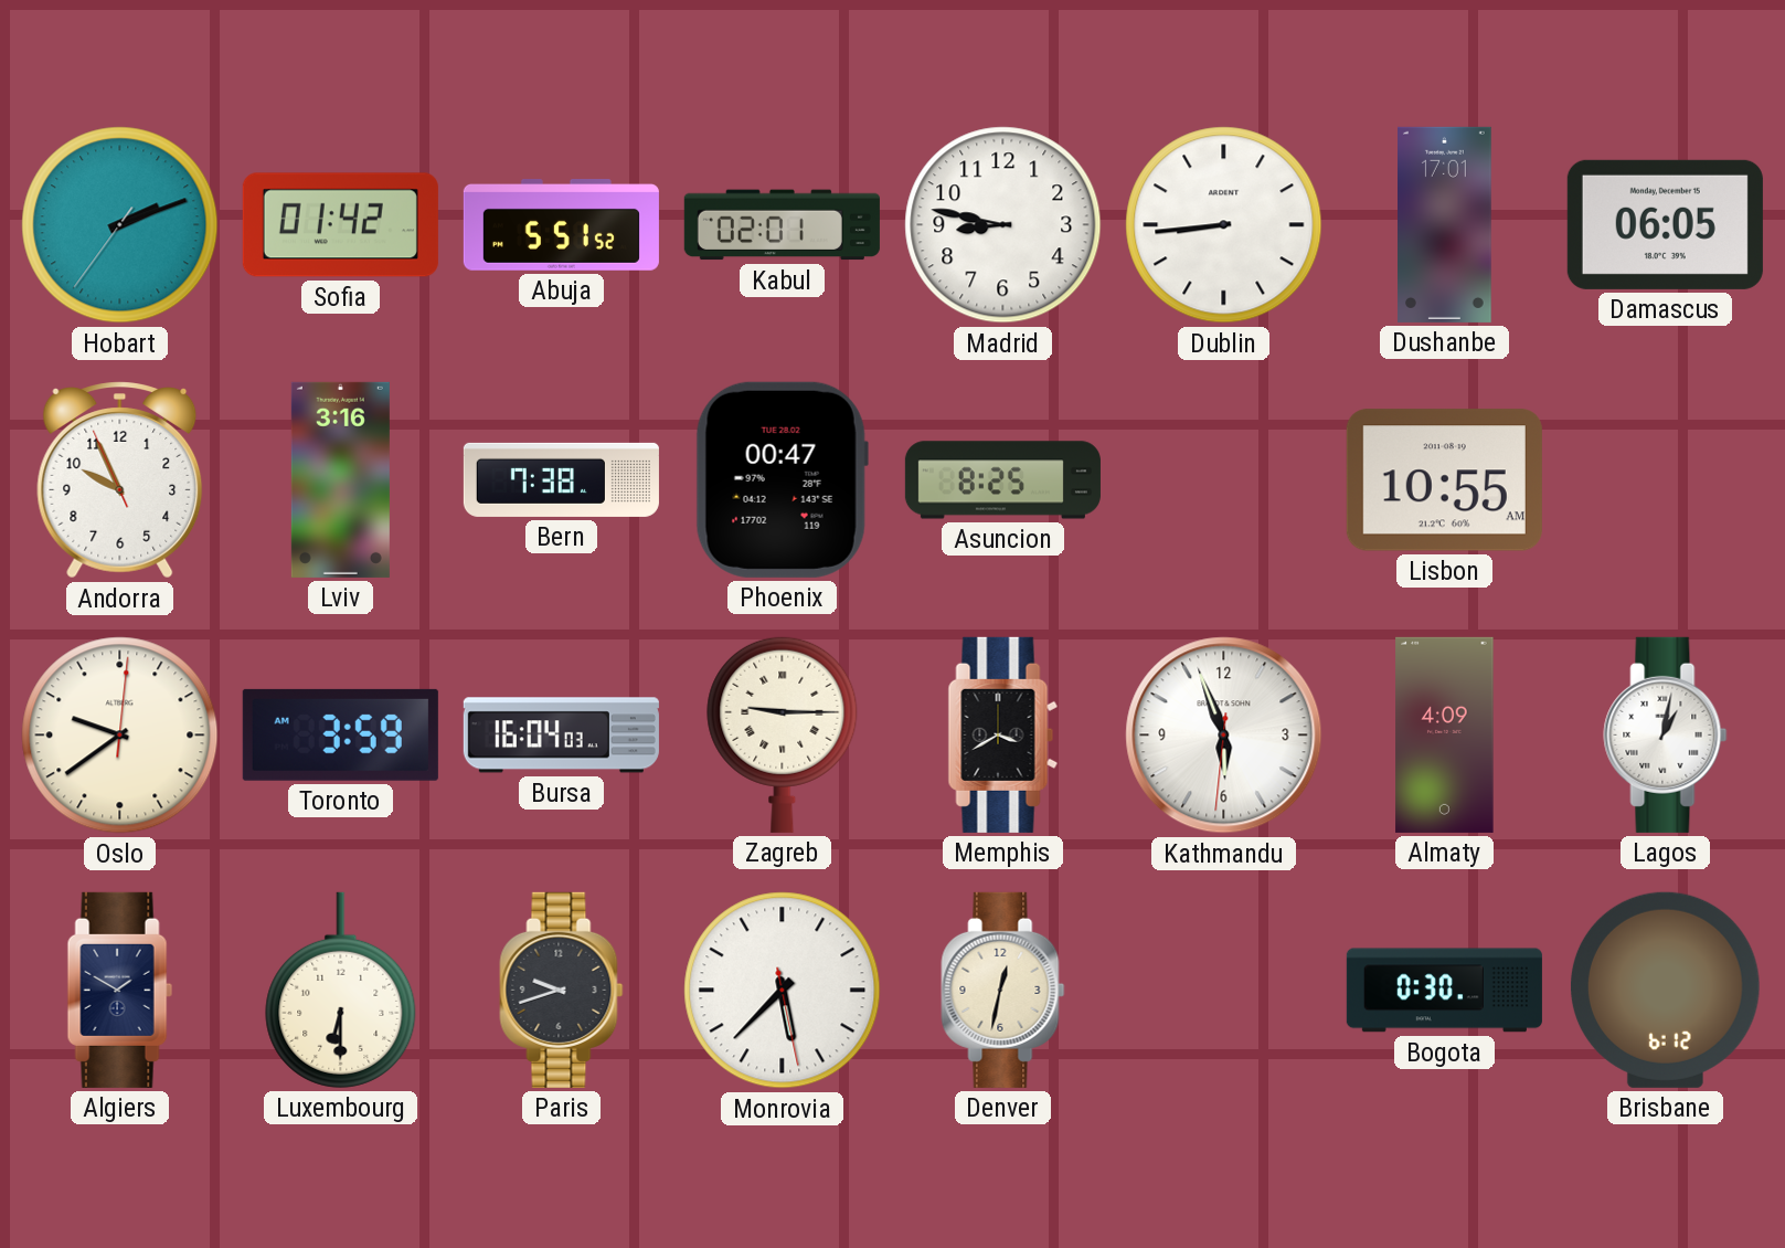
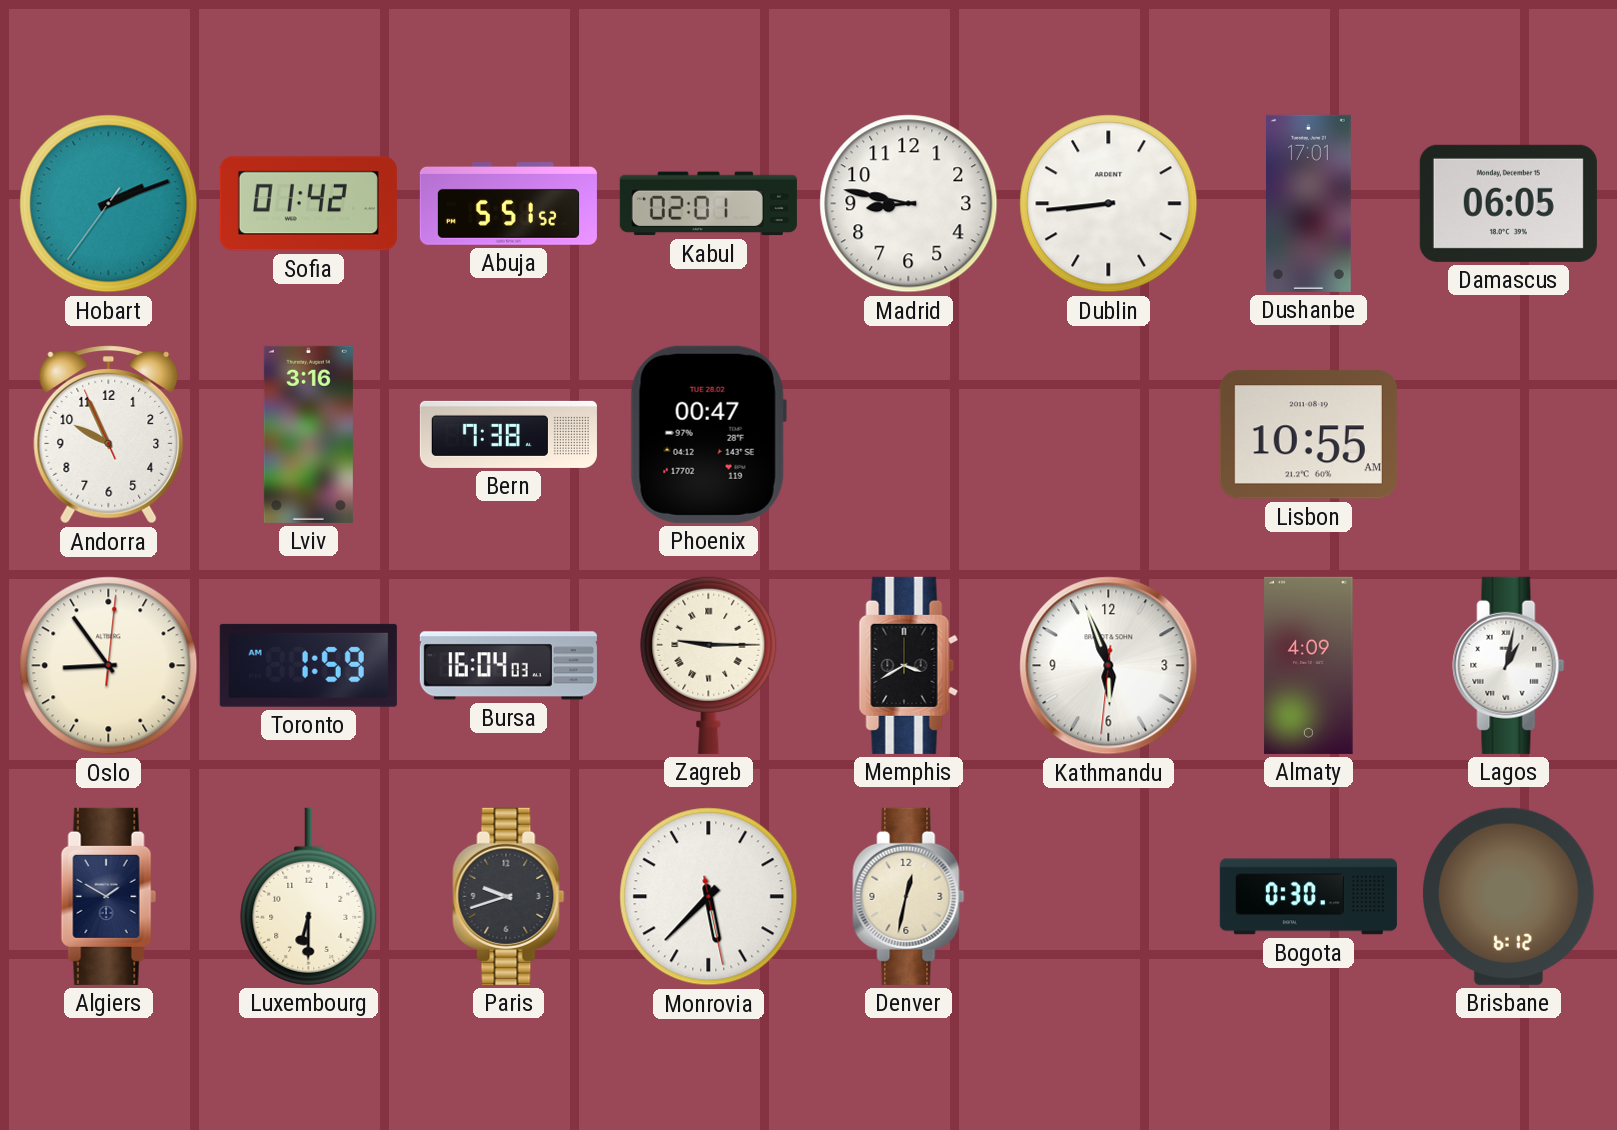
Asuncion: 8:25 -> none
Oslo: 9:39 -> 8:54
Toronto: 3:59 -> 1:59
